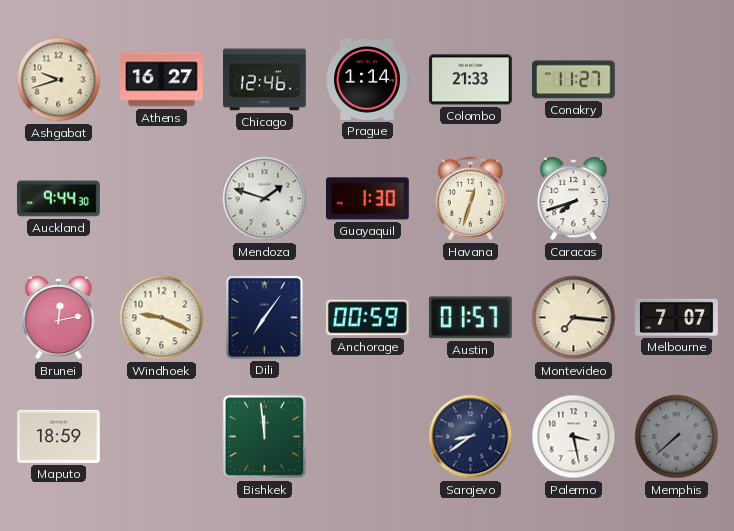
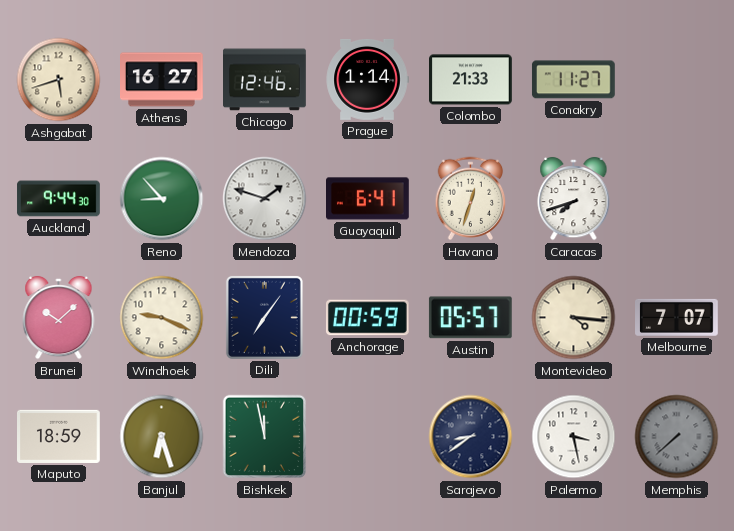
Ashgabat: 9:42 -> 5:42
Reno: none -> 8:53
Guayaquil: 1:30 -> 6:41
Brunei: 12:13 -> 10:08
Austin: 01:57 -> 05:57
Montevideo: 7:16 -> 4:16
Banjul: none -> 6:27
Bishkek: 11:59 -> 11:58
